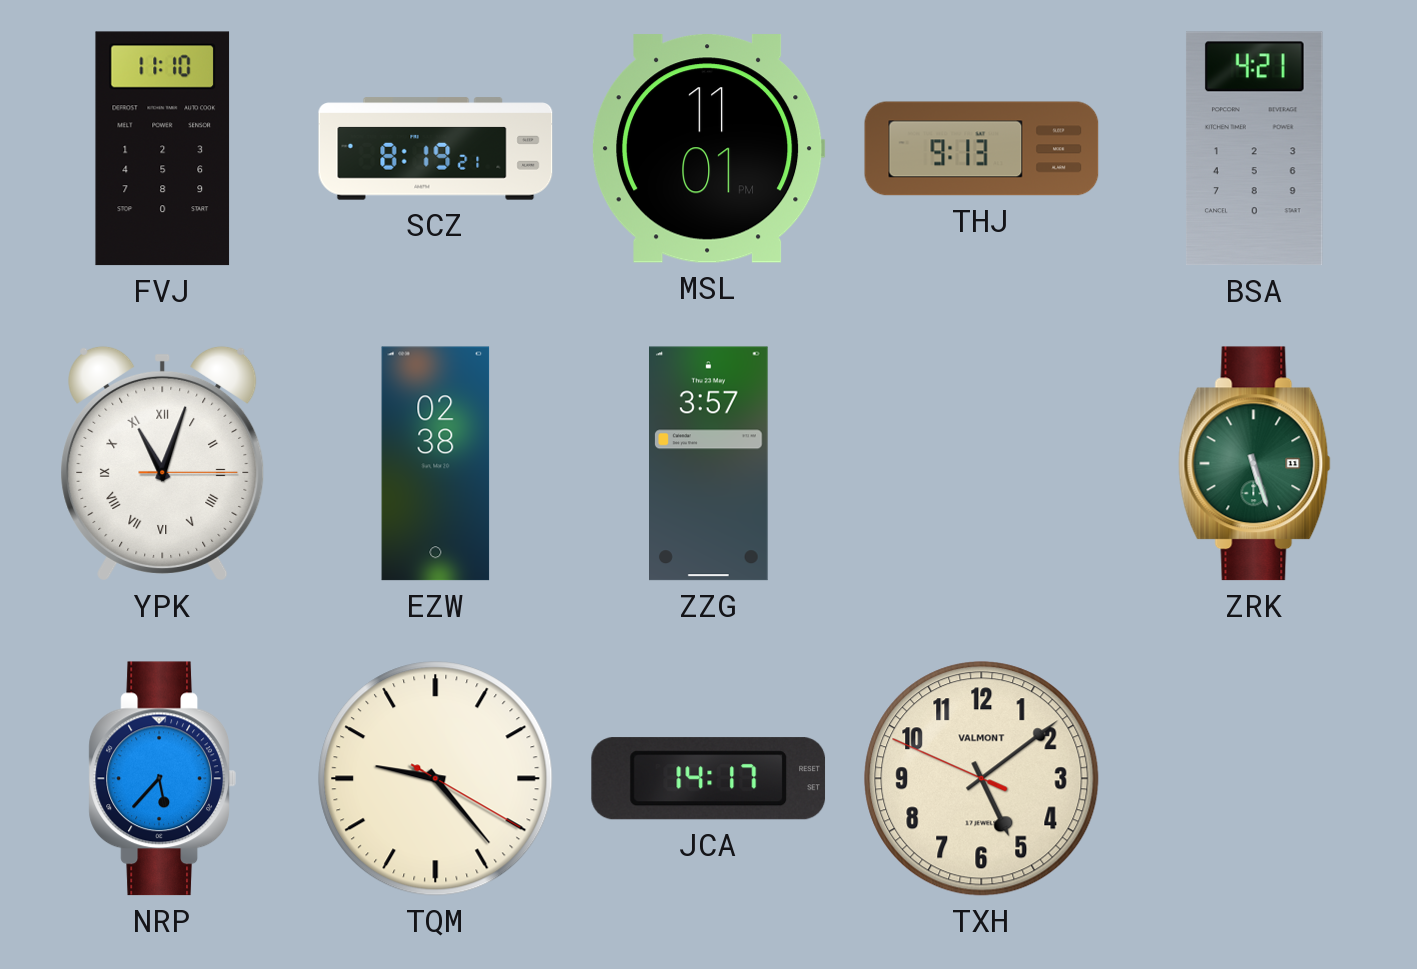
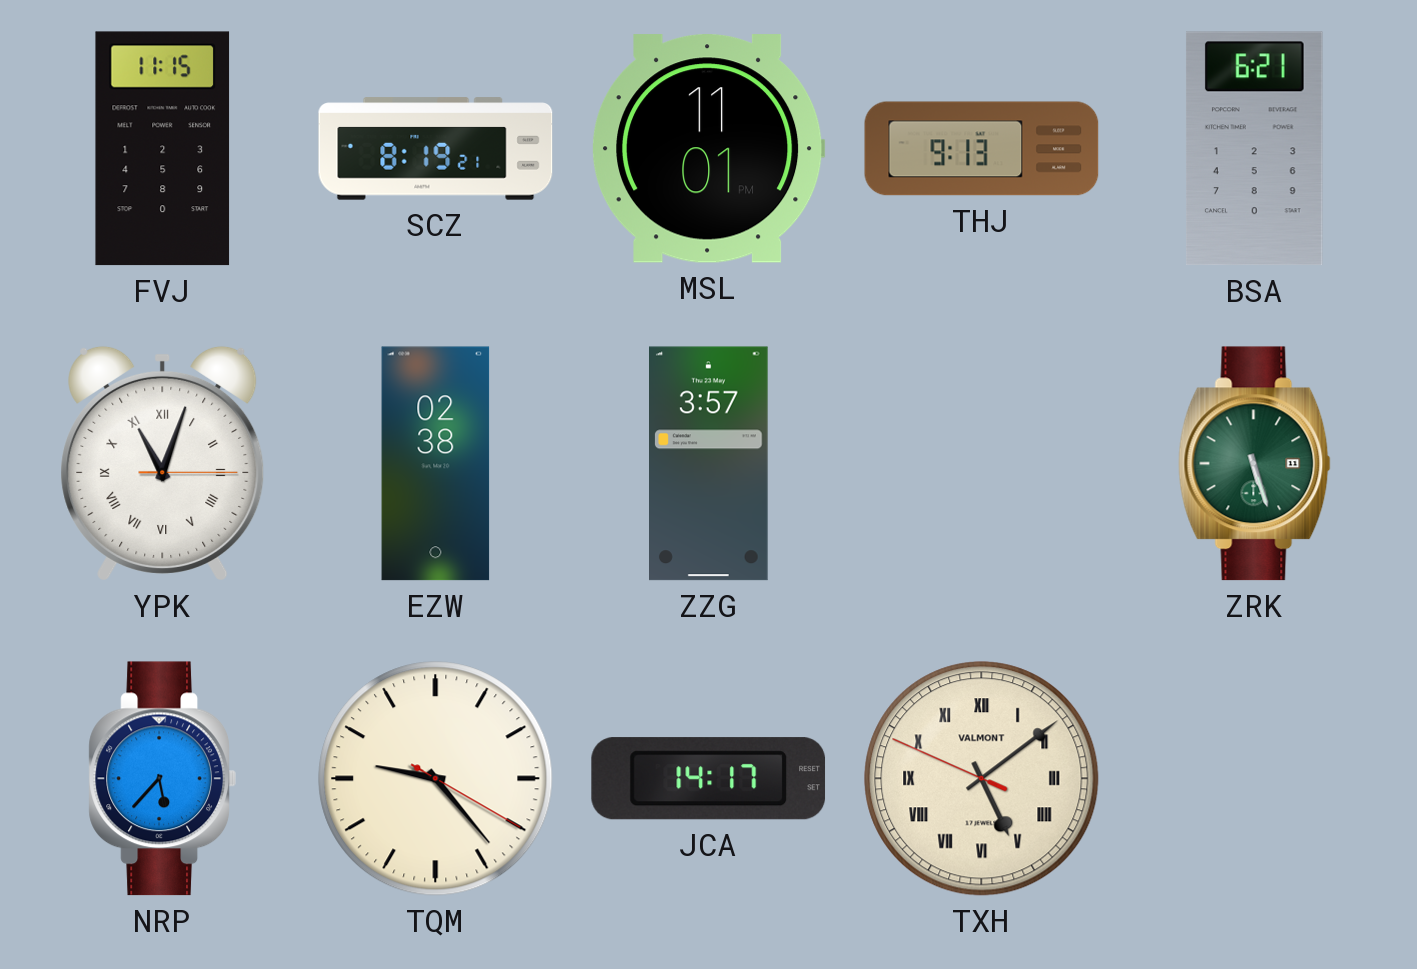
FVJ: 11:10 -> 11:15
BSA: 4:21 -> 6:21
TXH numerals: Arabic -> Roman
